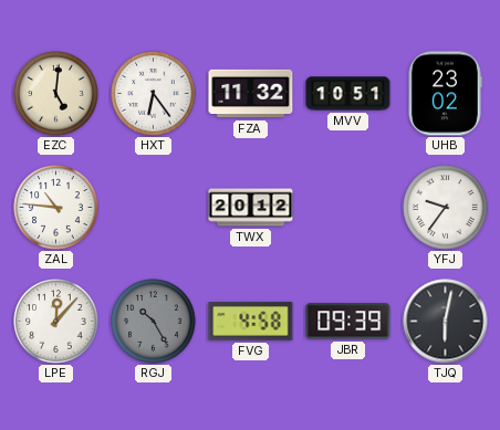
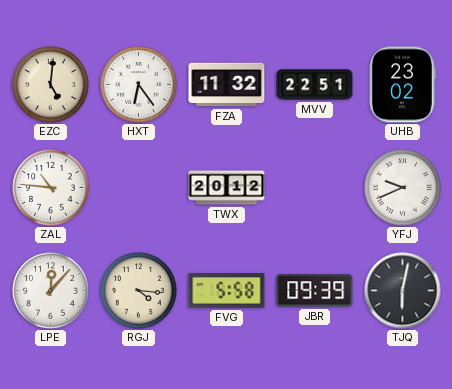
MVV: 10:51 -> 22:51
YFJ: 9:36 -> 9:41
RGJ: 10:25 -> 4:16
RGJ dial: grey -> cream
FVG: 4:58 -> 5:58
